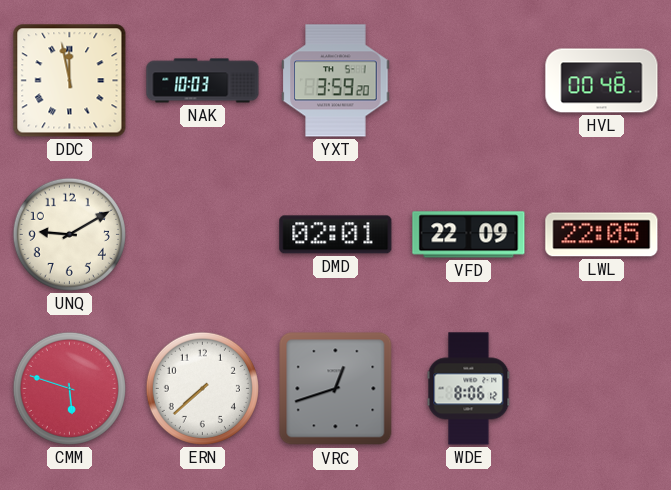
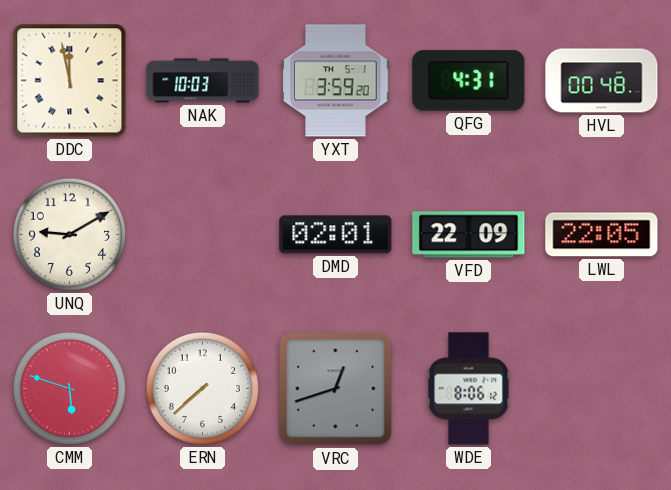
QFG: none -> 4:31
